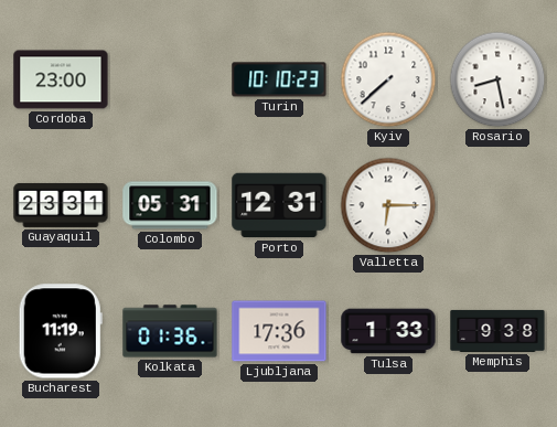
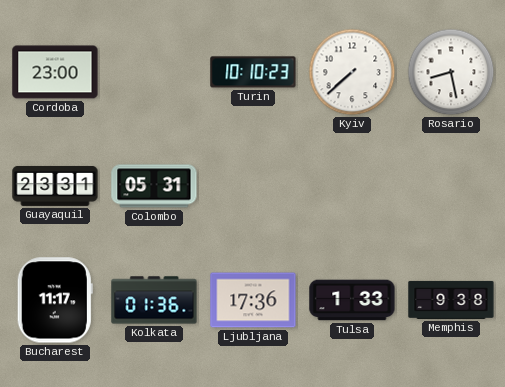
Porto: 12:31 -> none
Valletta: 6:15 -> none
Bucharest: 11:19 -> 11:17
